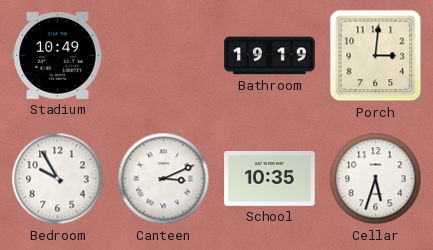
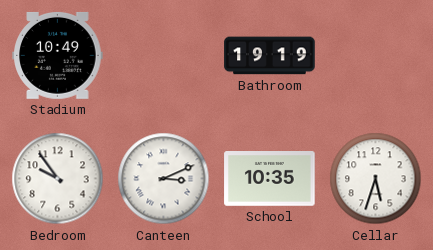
Porch: 3:01 -> none
Bedroom: 9:55 -> 9:54
